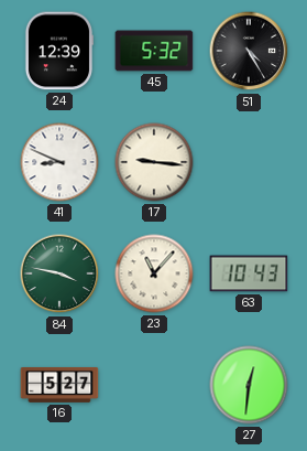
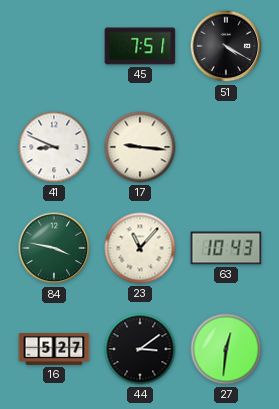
24: 12:39 -> none
45: 5:32 -> 7:51
51: 4:25 -> 4:20
44: none -> 3:09
